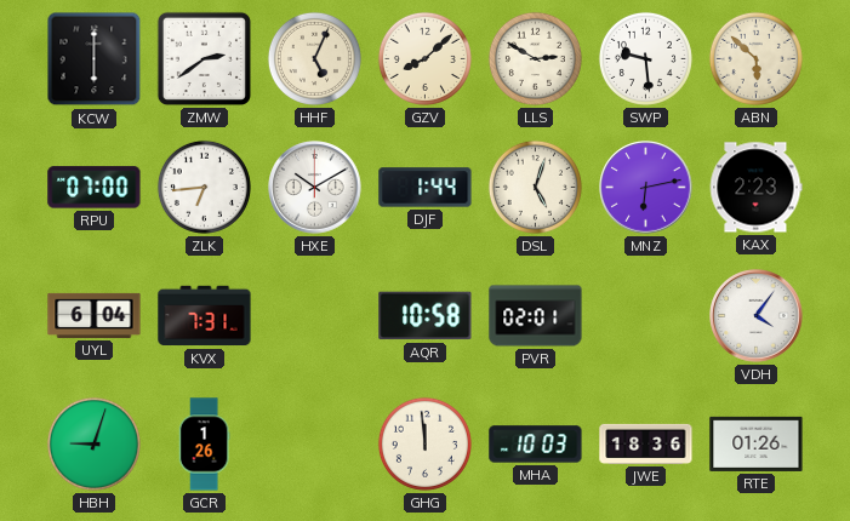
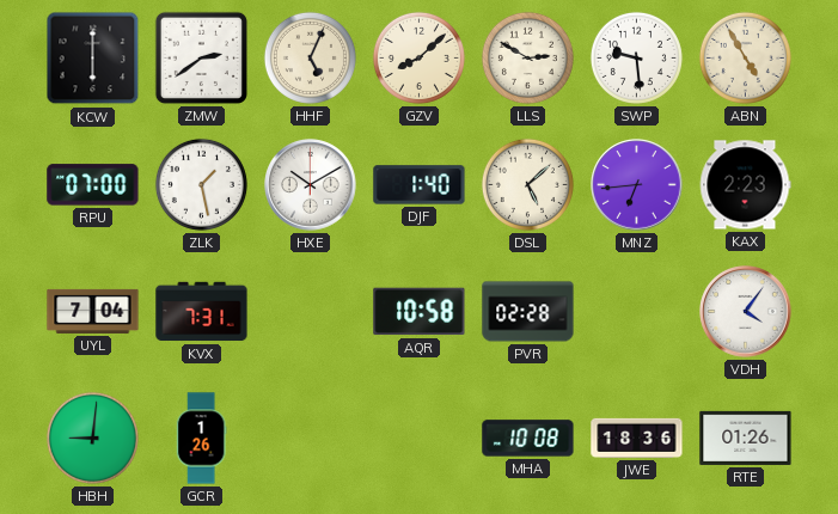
ABN: 5:52 -> 4:55
ZLK: 6:44 -> 1:28
DJF: 1:44 -> 1:40
DSL: 5:03 -> 5:08
MNZ: 6:13 -> 6:44
UYL: 6:04 -> 7:04
PVR: 02:01 -> 02:28
HBH: 9:03 -> 9:01
GHG: 11:59 -> none
MHA: 10:03 -> 10:08
